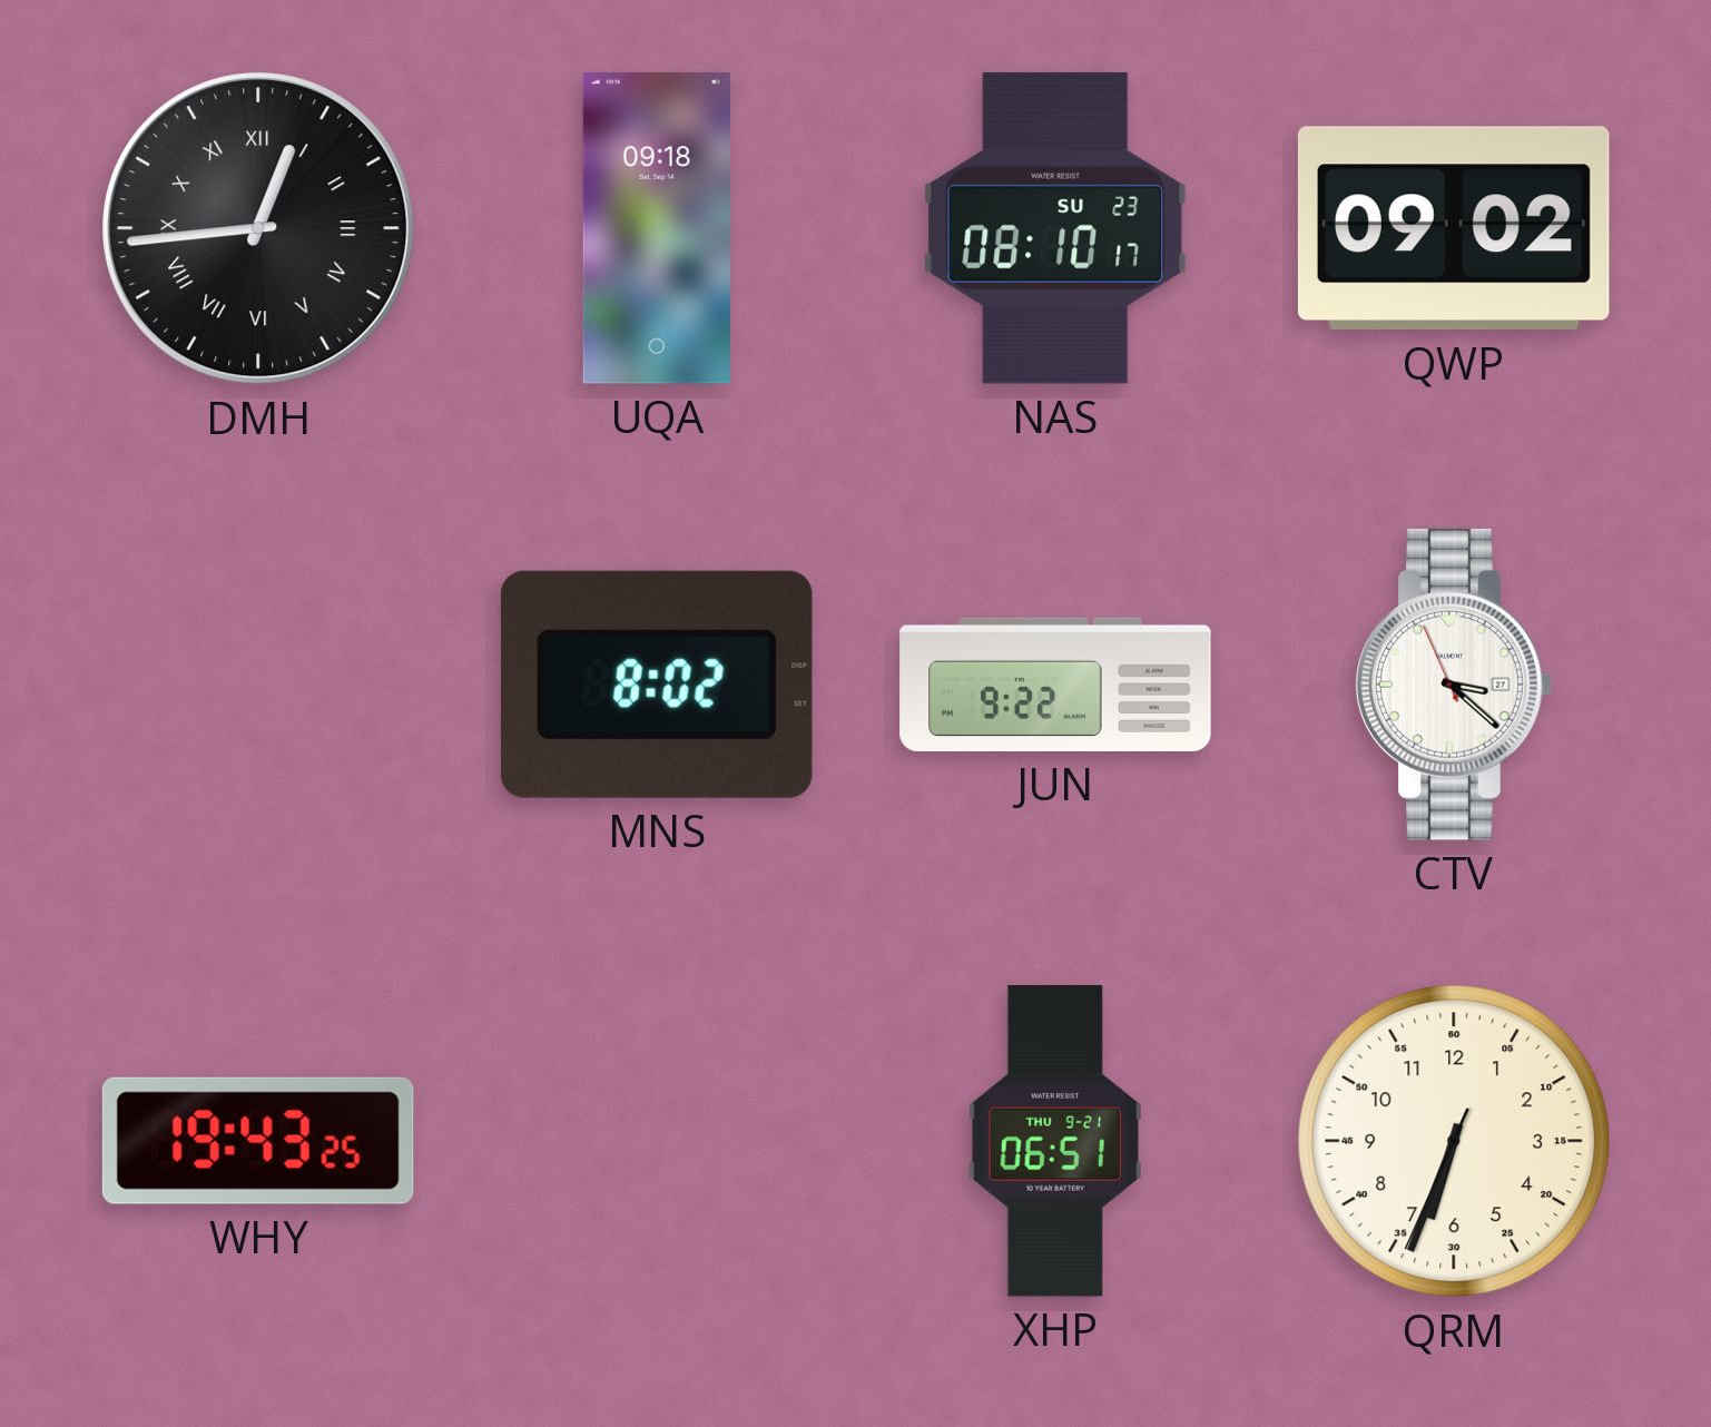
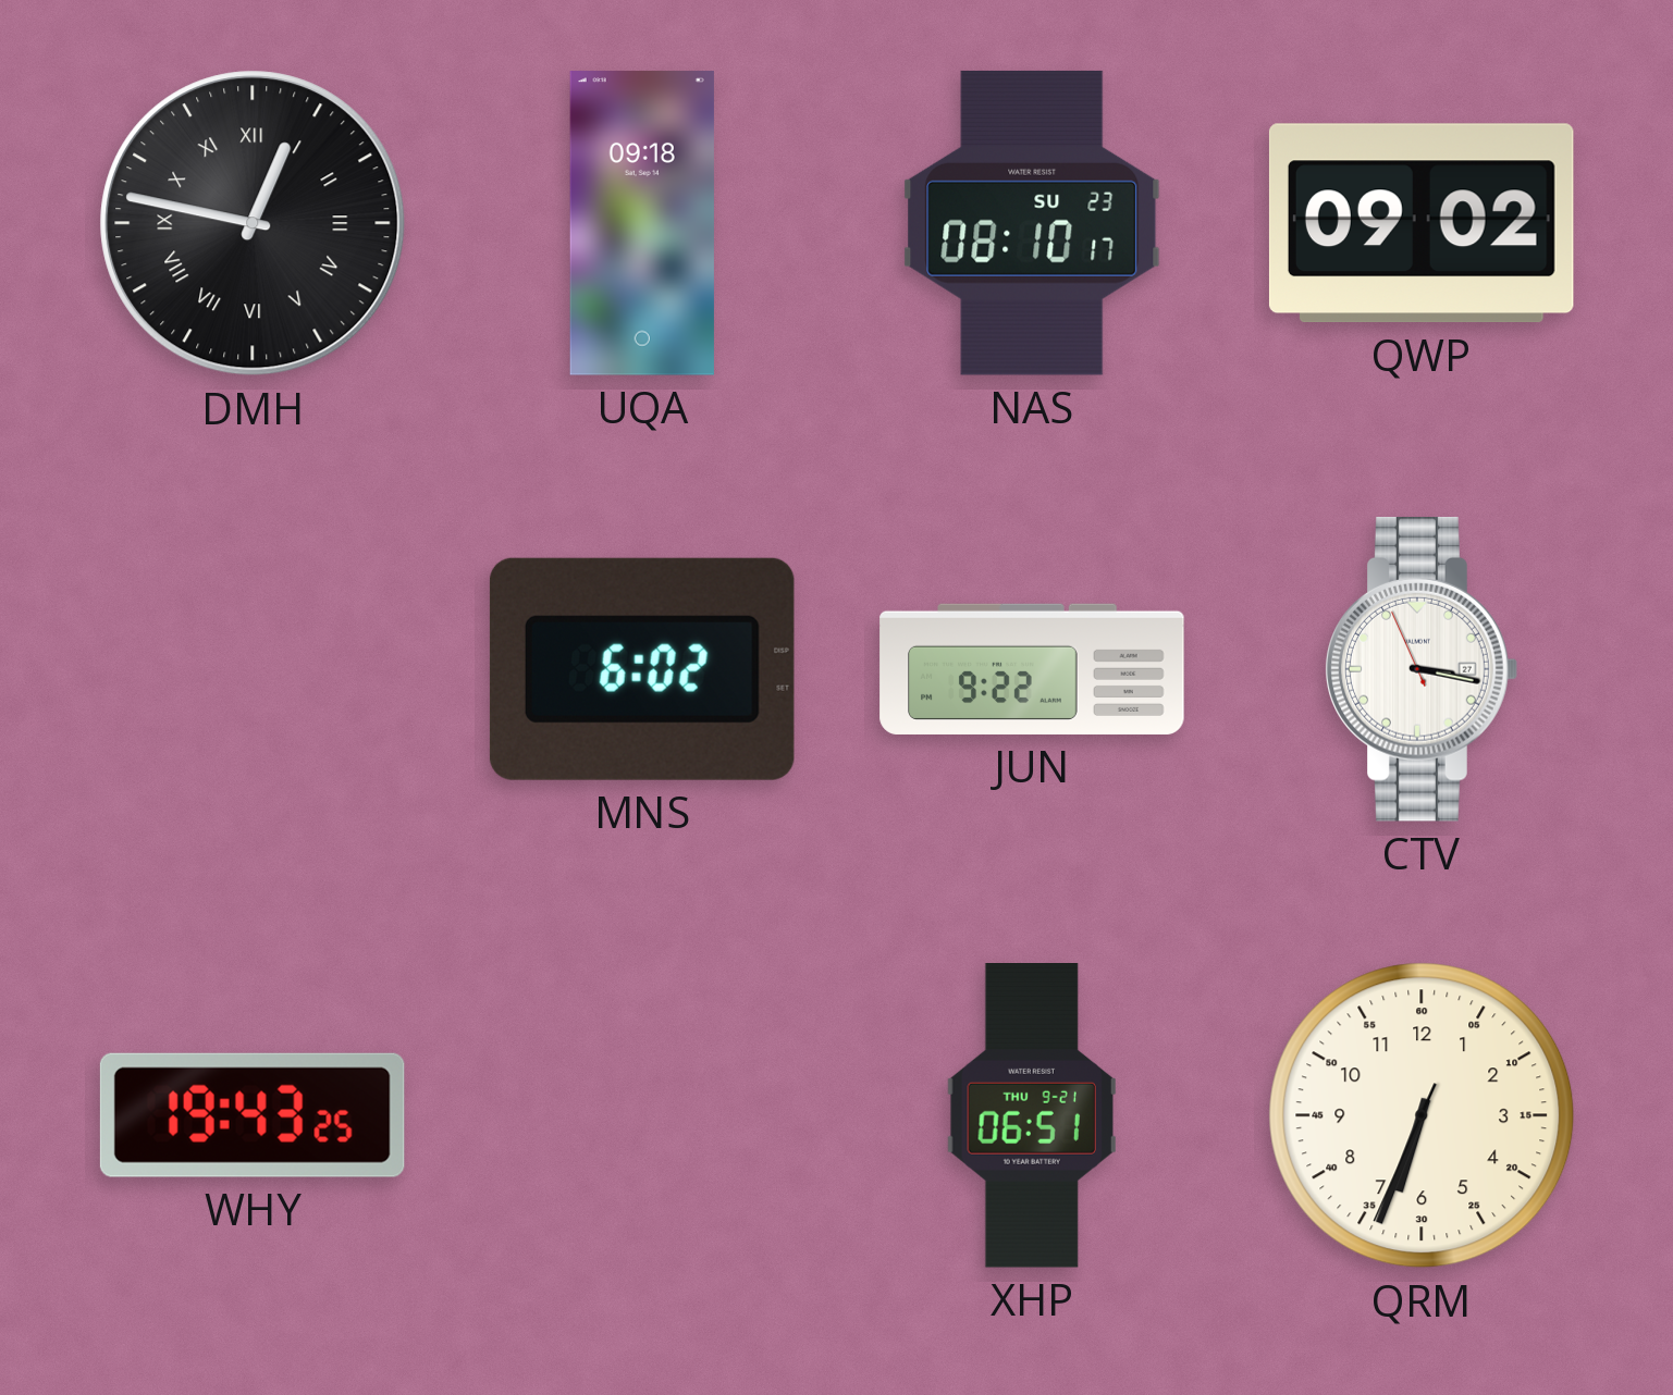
DMH: 12:44 -> 12:47
MNS: 8:02 -> 6:02
CTV: 3:21 -> 3:16
